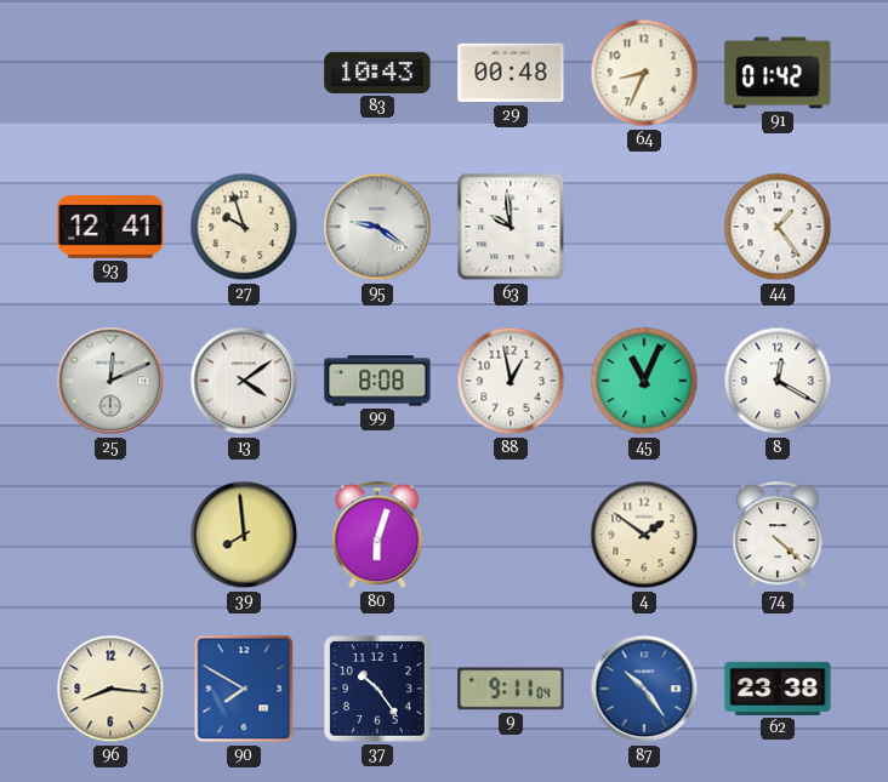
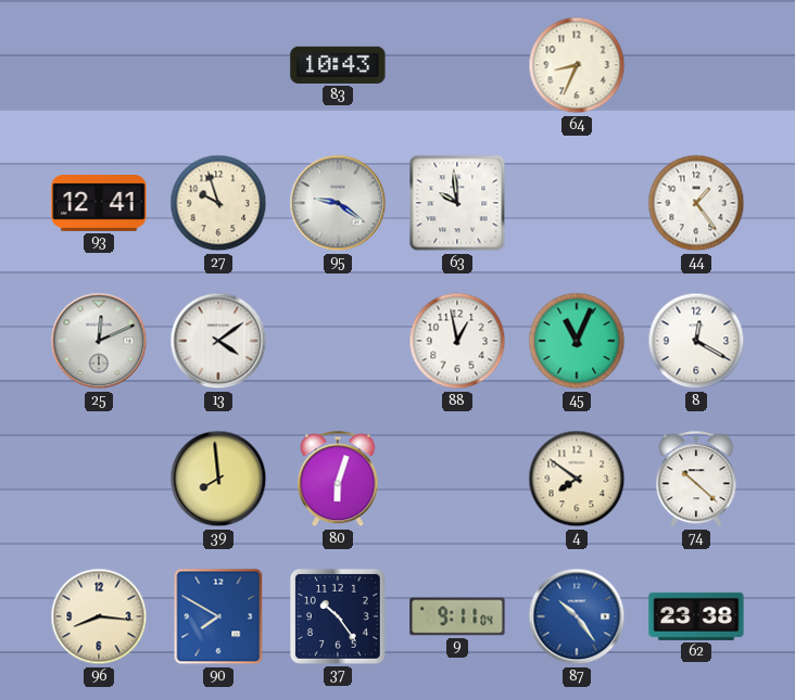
29: 00:48 -> none
91: 01:42 -> none
99: 8:08 -> none
4: 1:51 -> 7:51
74: 4:22 -> 10:22
